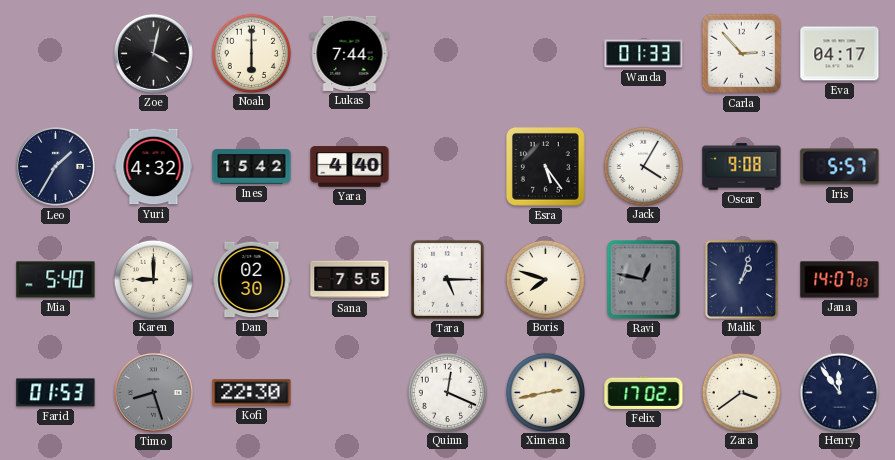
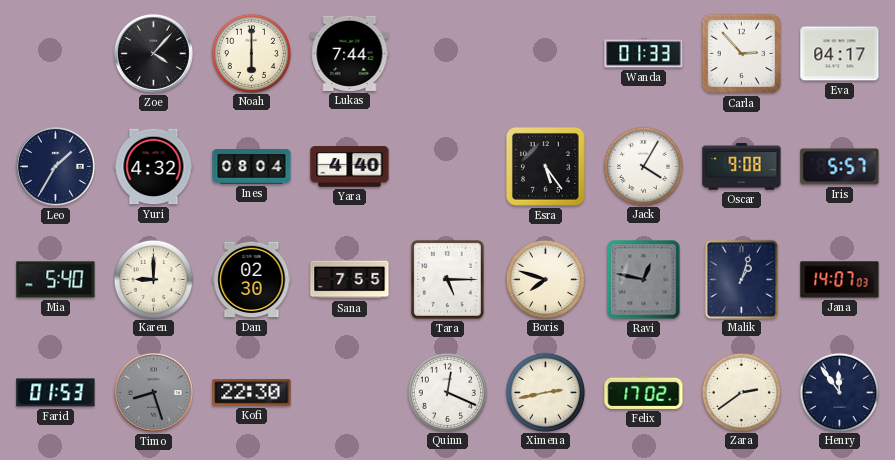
Zoe: 4:02 -> 4:07
Ines: 15:42 -> 08:04
Zara: 3:39 -> 2:39
